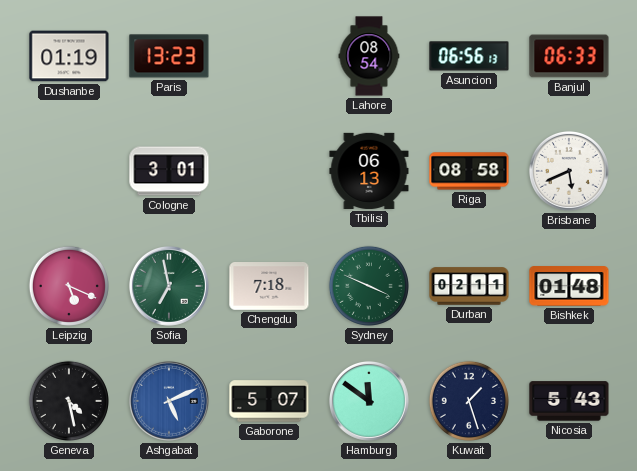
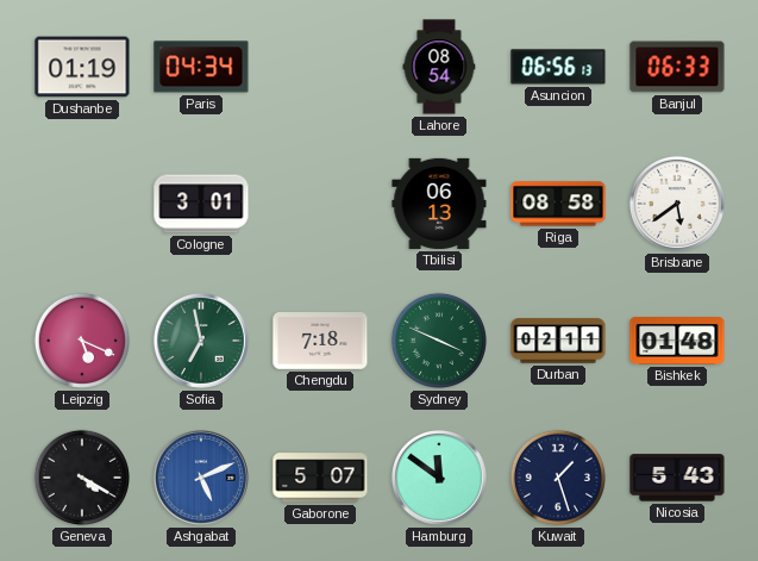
Paris: 13:23 -> 04:34
Brisbane: 5:41 -> 5:39
Geneva: 4:28 -> 4:20
